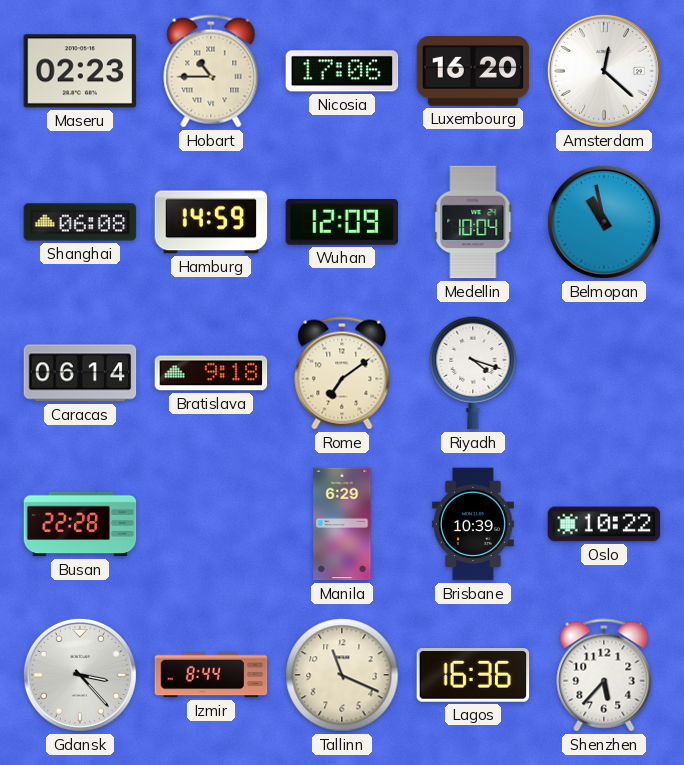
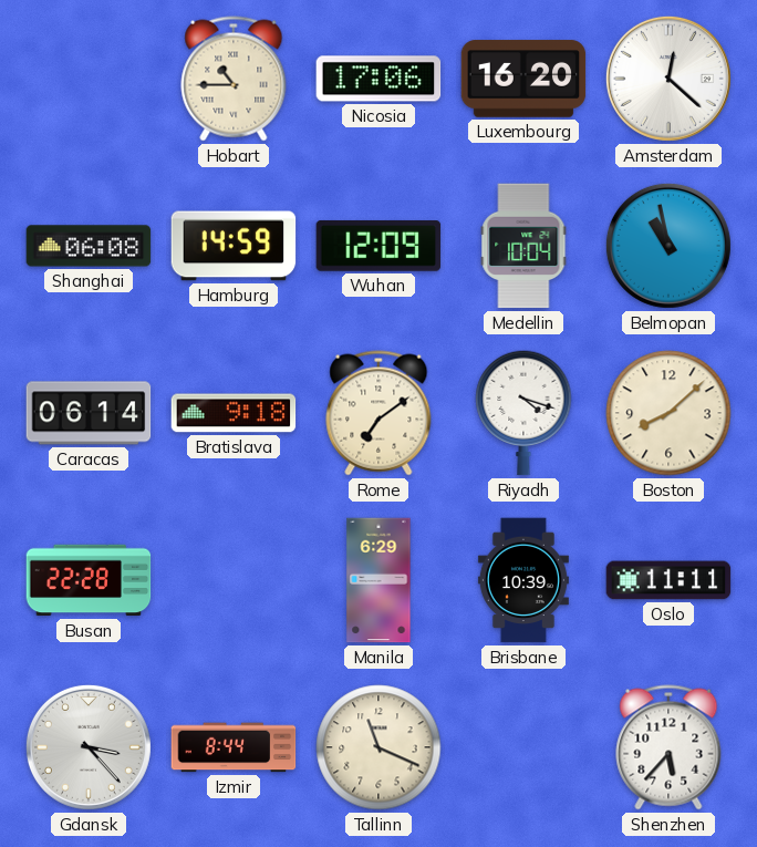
Maseru: 02:23 -> none
Boston: none -> 8:08
Oslo: 10:22 -> 11:11
Lagos: 16:36 -> none
